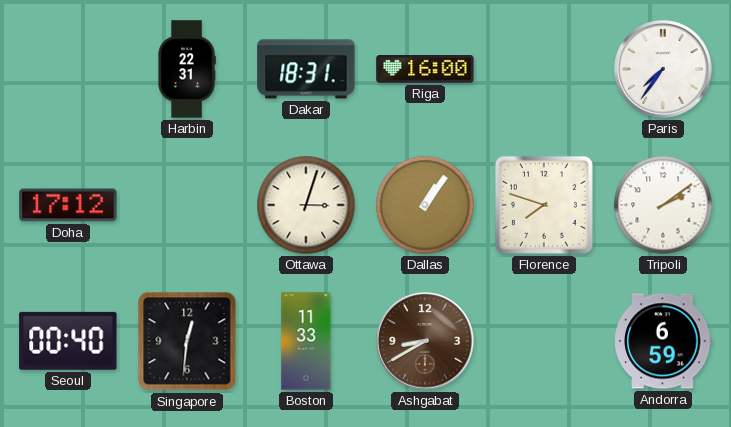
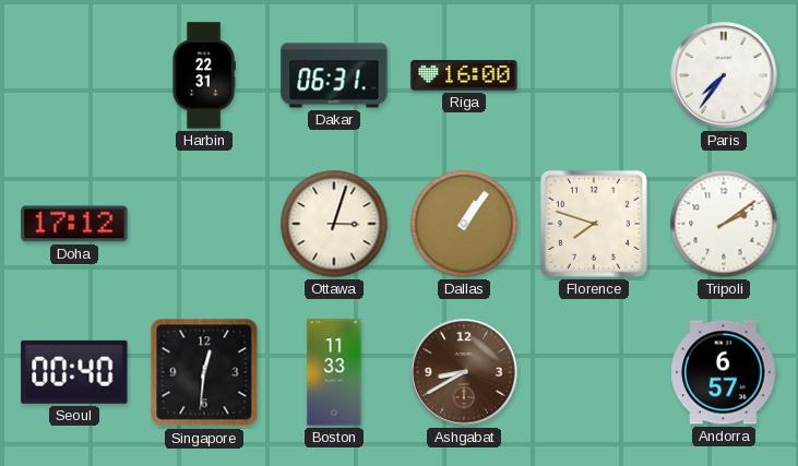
Dakar: 18:31 -> 06:31
Andorra: 6:59 -> 6:57
